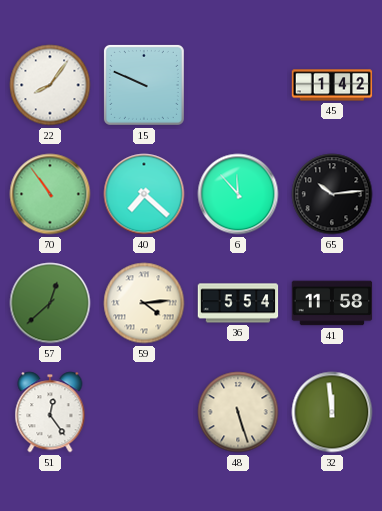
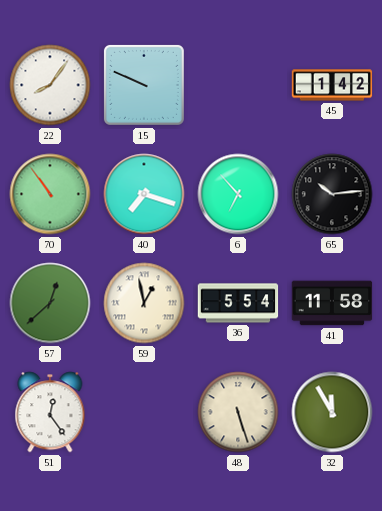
40: 7:22 -> 7:18
6: 11:53 -> 6:53
59: 4:14 -> 12:58
32: 11:59 -> 11:55
